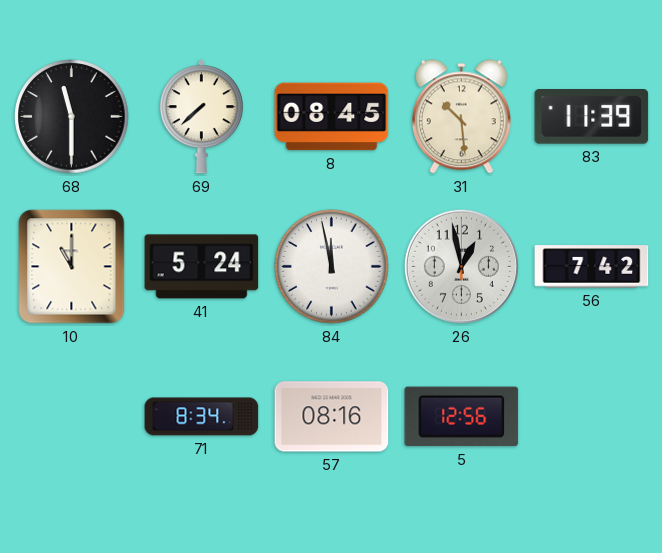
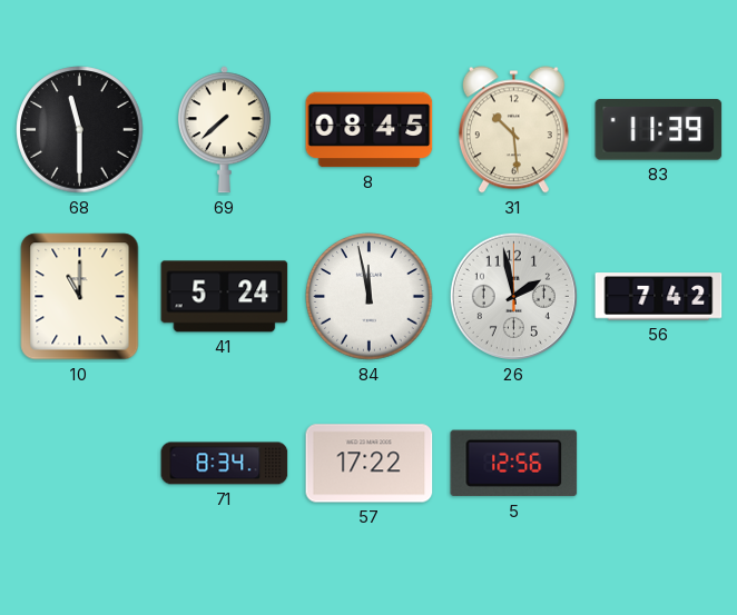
26: 12:58 -> 1:58
57: 08:16 -> 17:22
